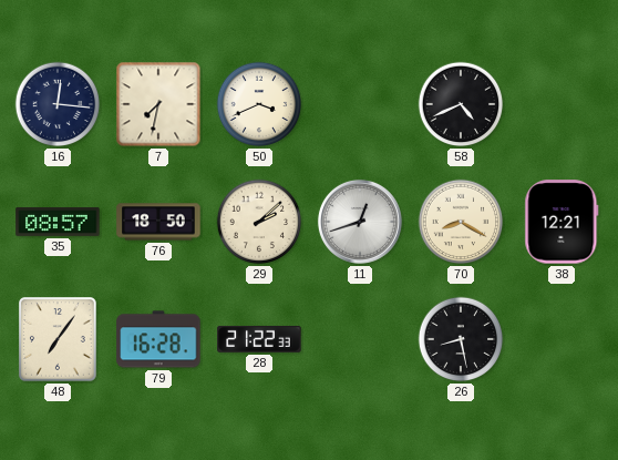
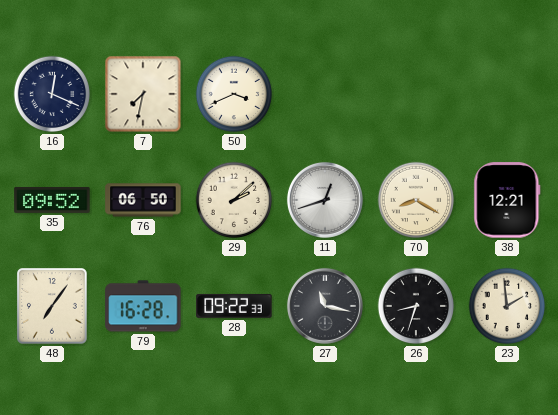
16: 12:16 -> 12:19
58: 4:41 -> none
35: 08:57 -> 09:52
76: 18:50 -> 06:50
28: 21:22 -> 09:22
27: none -> 11:17
26: 8:28 -> 8:33
23: none -> 1:59
